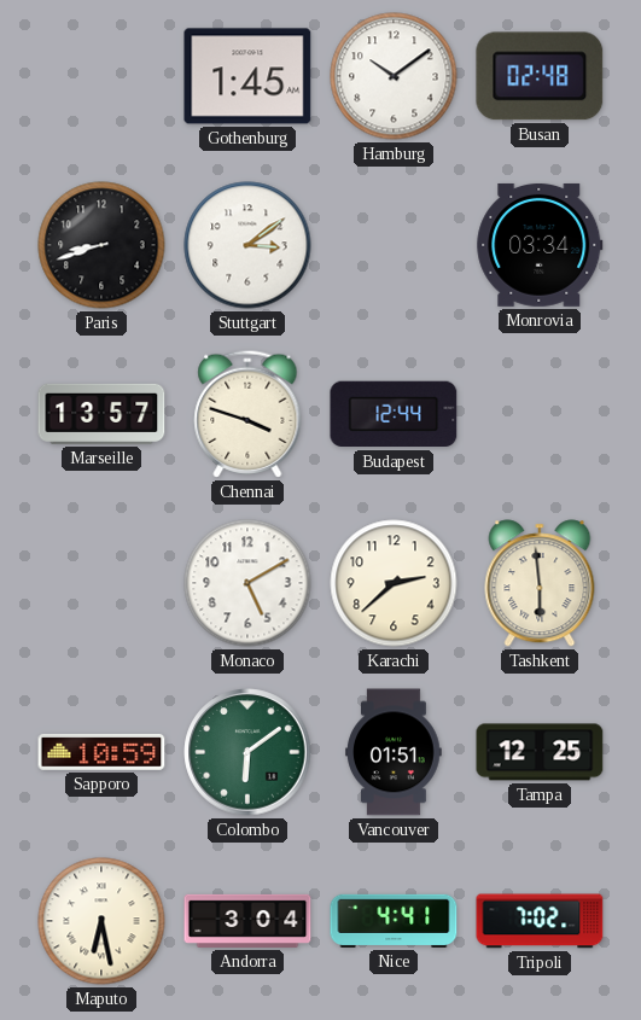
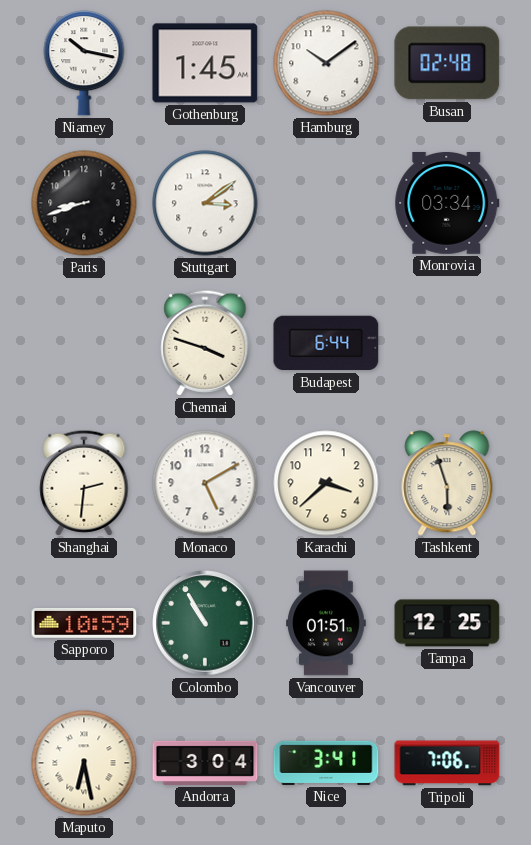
Niamey: none -> 10:17
Marseille: 13:57 -> none
Budapest: 12:44 -> 6:44
Shanghai: none -> 2:31
Karachi: 2:38 -> 3:38
Tashkent: 5:59 -> 5:57
Colombo: 6:09 -> 10:55
Nice: 4:41 -> 3:41
Tripoli: 7:02 -> 7:06
